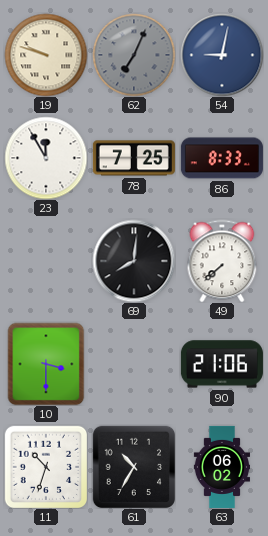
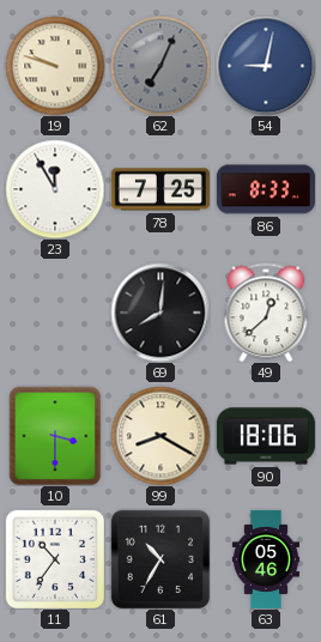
49: 7:38 -> 12:38
99: none -> 8:20
90: 21:06 -> 18:06
11: 10:33 -> 10:36
63: 06:02 -> 05:46
